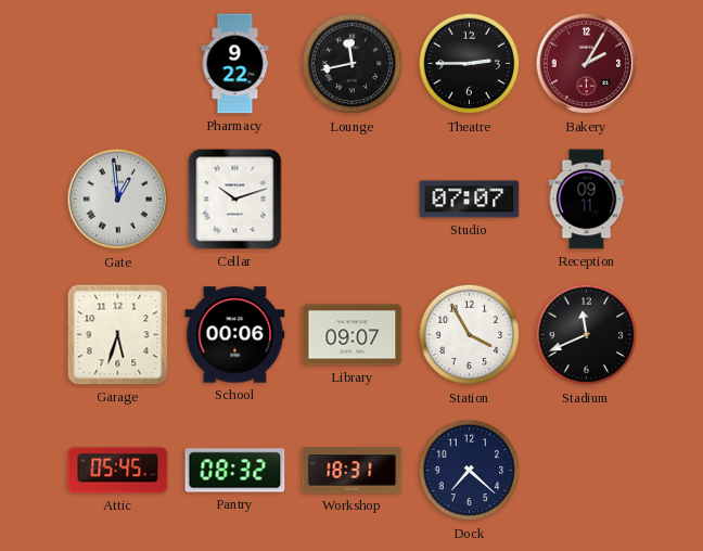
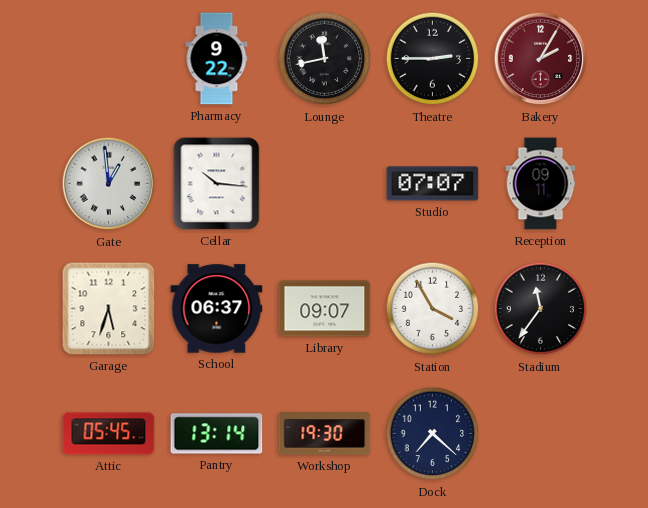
Cellar: 10:12 -> 10:16
School: 00:06 -> 06:37
Stadium: 11:41 -> 11:36
Pantry: 08:32 -> 13:14
Workshop: 18:31 -> 19:30
